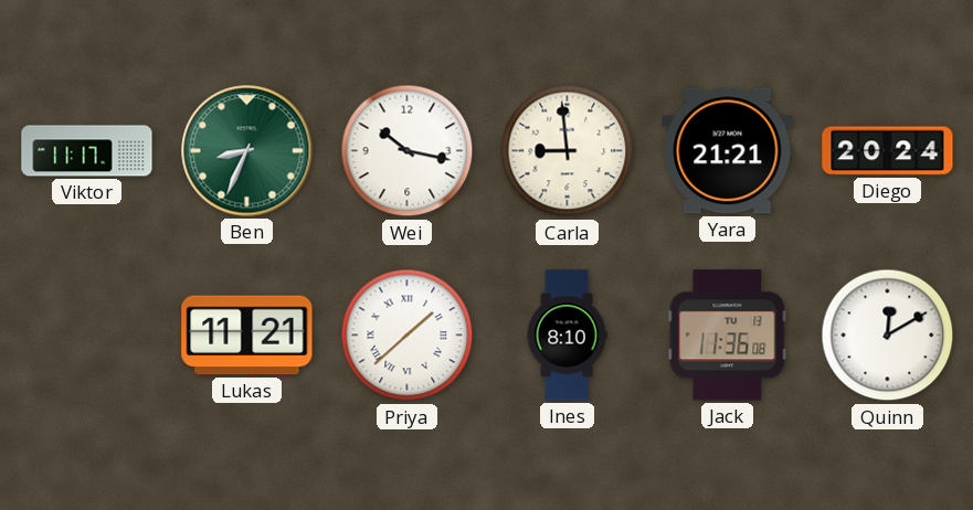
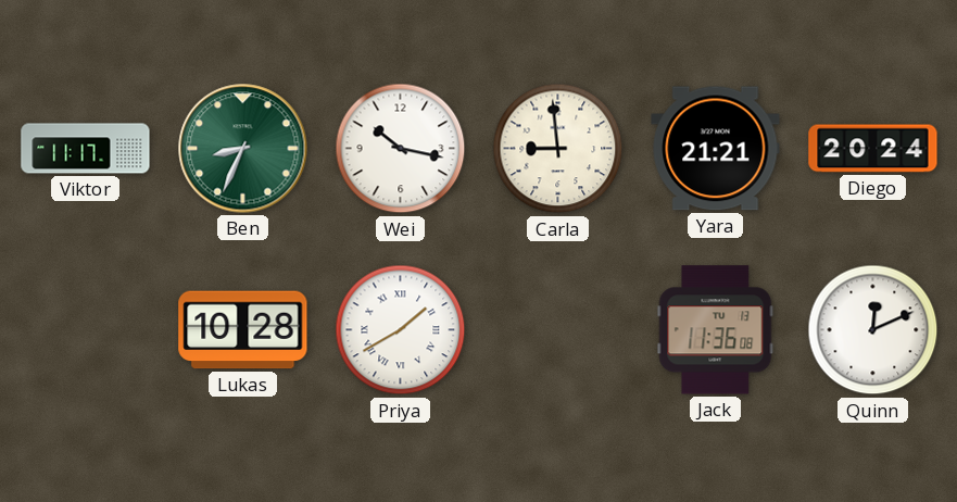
Lukas: 11:21 -> 10:28
Priya: 1:38 -> 1:40
Ines: 8:10 -> none
Quinn: 12:10 -> 12:11
